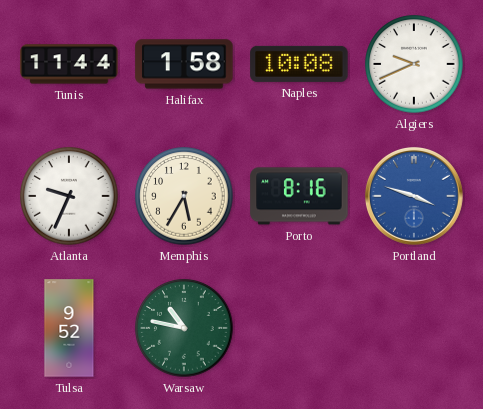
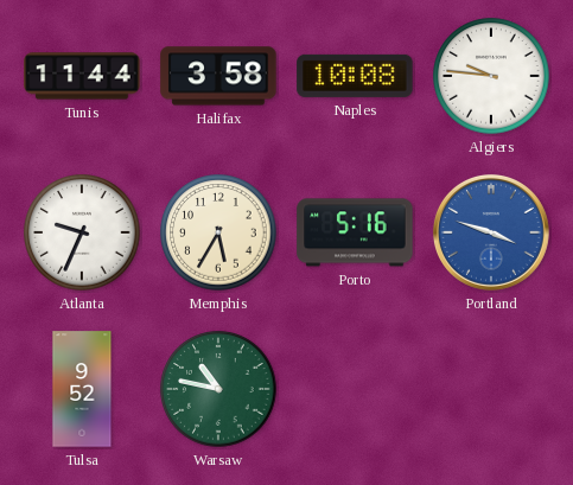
Halifax: 1:58 -> 3:58
Algiers: 9:41 -> 9:46
Porto: 8:16 -> 5:16
